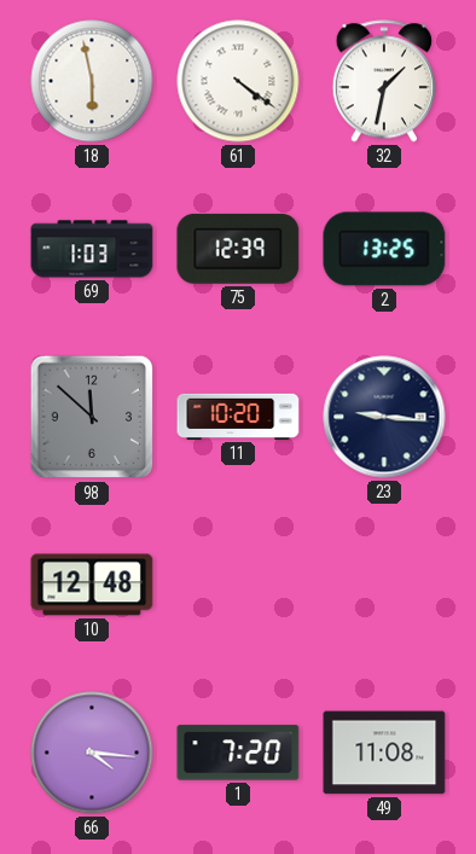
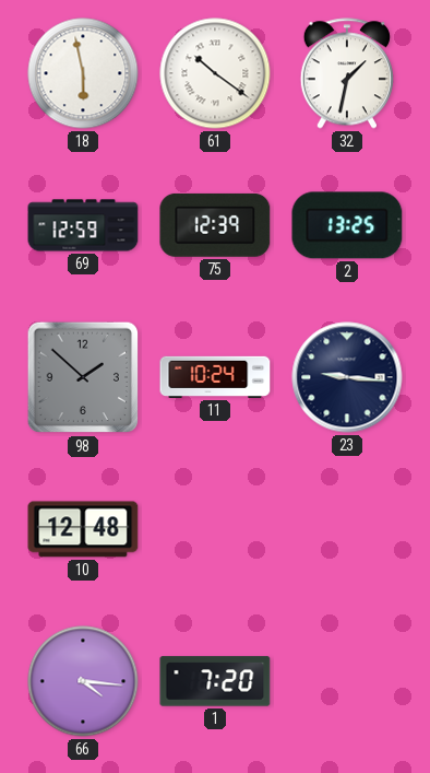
61: 4:21 -> 10:21
69: 1:03 -> 12:59
98: 11:52 -> 1:52
11: 10:20 -> 10:24
49: 11:08 -> none
